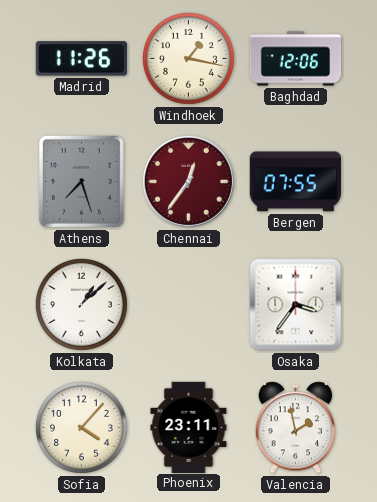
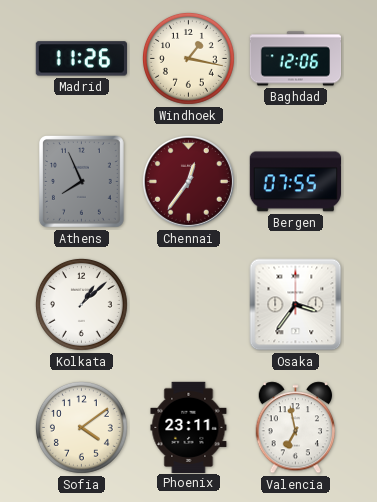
Athens: 7:27 -> 7:56
Sofia: 4:07 -> 4:09
Valencia: 1:58 -> 6:58
